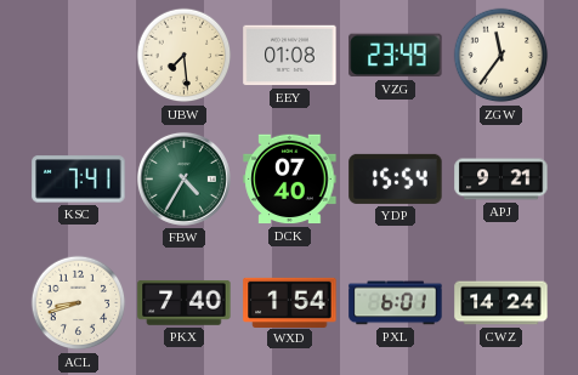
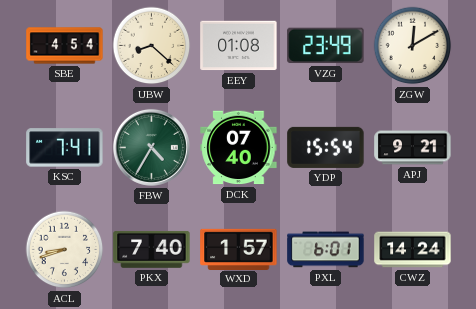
SBE: none -> 4:54
UBW: 7:29 -> 8:22
ZGW: 11:36 -> 12:10
WXD: 1:54 -> 1:57
